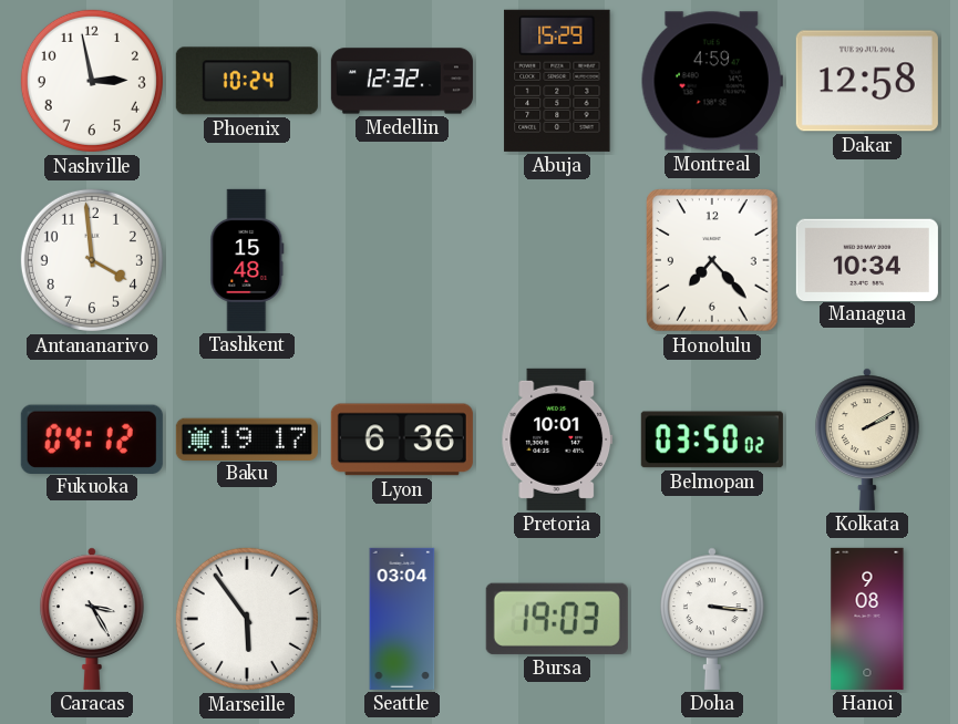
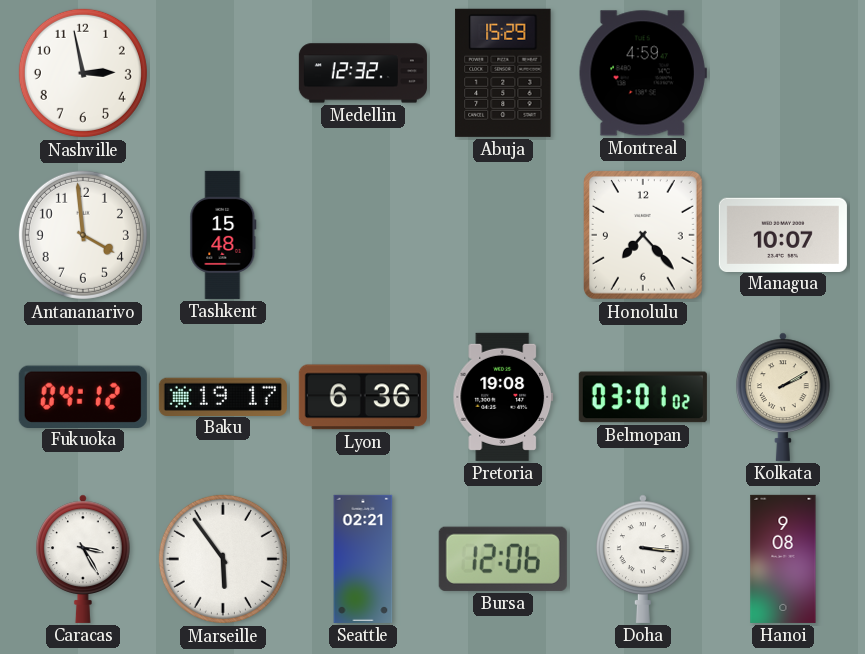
Phoenix: 10:24 -> none
Dakar: 12:58 -> none
Managua: 10:34 -> 10:07
Pretoria: 10:01 -> 19:08
Belmopan: 03:50 -> 03:01
Seattle: 03:04 -> 02:21
Bursa: 19:03 -> 12:06
